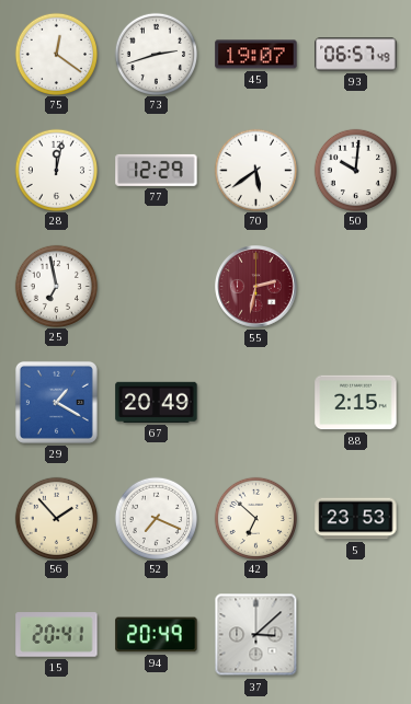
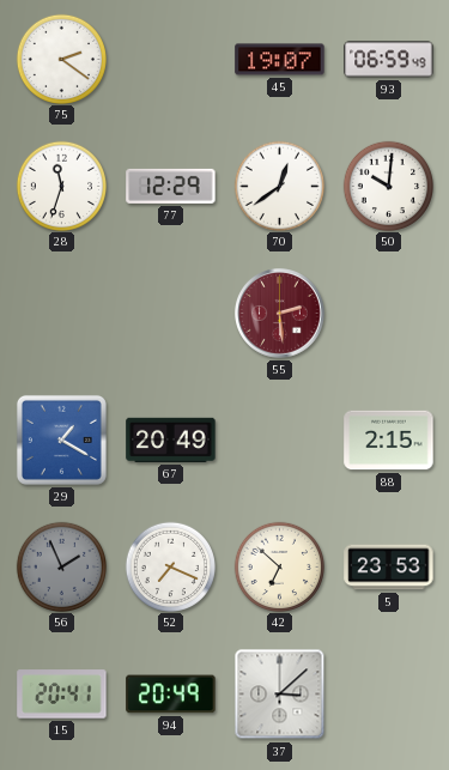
75: 12:21 -> 2:21
73: 2:42 -> none
93: 06:57 -> 06:59
28: 12:02 -> 11:33
70: 5:39 -> 12:39
25: 6:58 -> none
55: 2:32 -> 2:29
56: 1:53 -> 1:56
56 dial: cream -> grey
